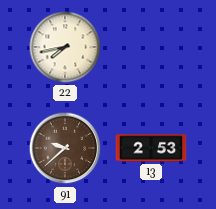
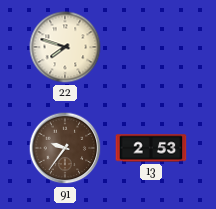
22: 7:43 -> 7:48
91: 9:38 -> 9:36
